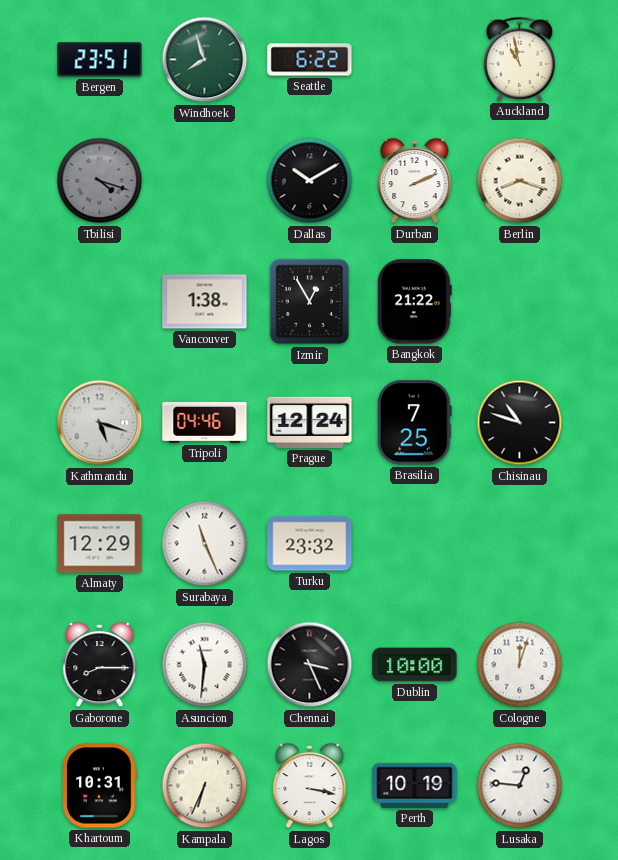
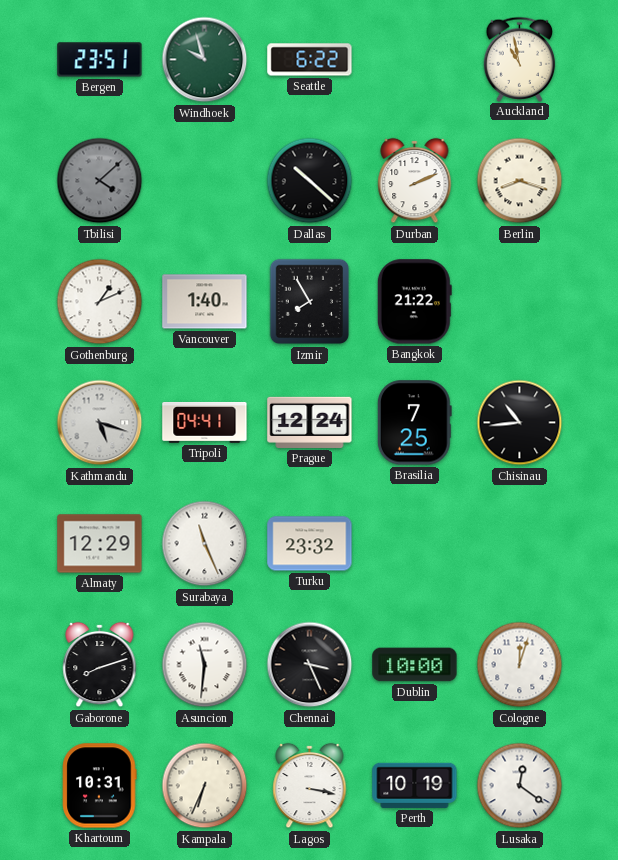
Windhoek: 7:57 -> 9:57
Tbilisi: 4:18 -> 4:08
Dallas: 10:10 -> 10:22
Gothenburg: none -> 1:11
Vancouver: 1:38 -> 1:40
Izmir: 12:55 -> 7:55
Tripoli: 04:46 -> 04:41
Chisinau: 10:48 -> 10:44
Gaborone: 8:15 -> 8:12
Lusaka: 12:46 -> 12:21
